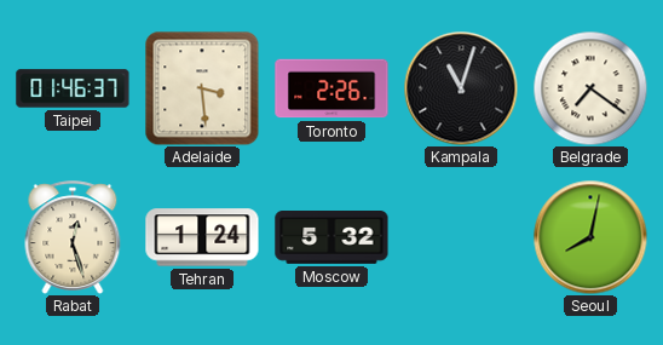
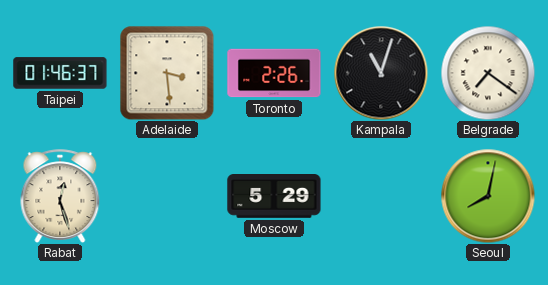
Tehran: 1:24 -> none
Moscow: 5:32 -> 5:29
